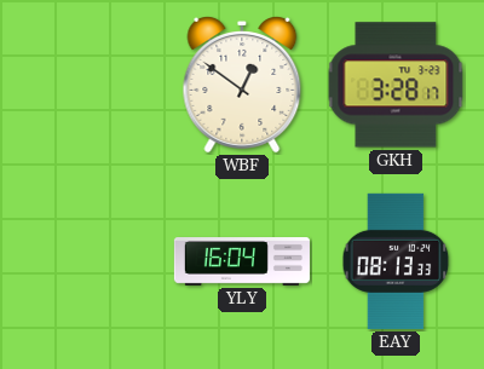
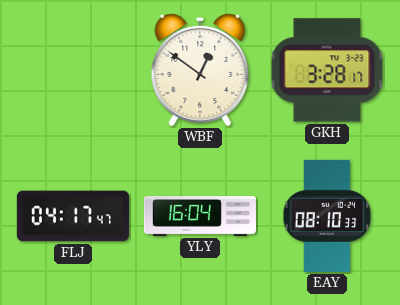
FLJ: none -> 04:17
EAY: 08:13 -> 08:10
